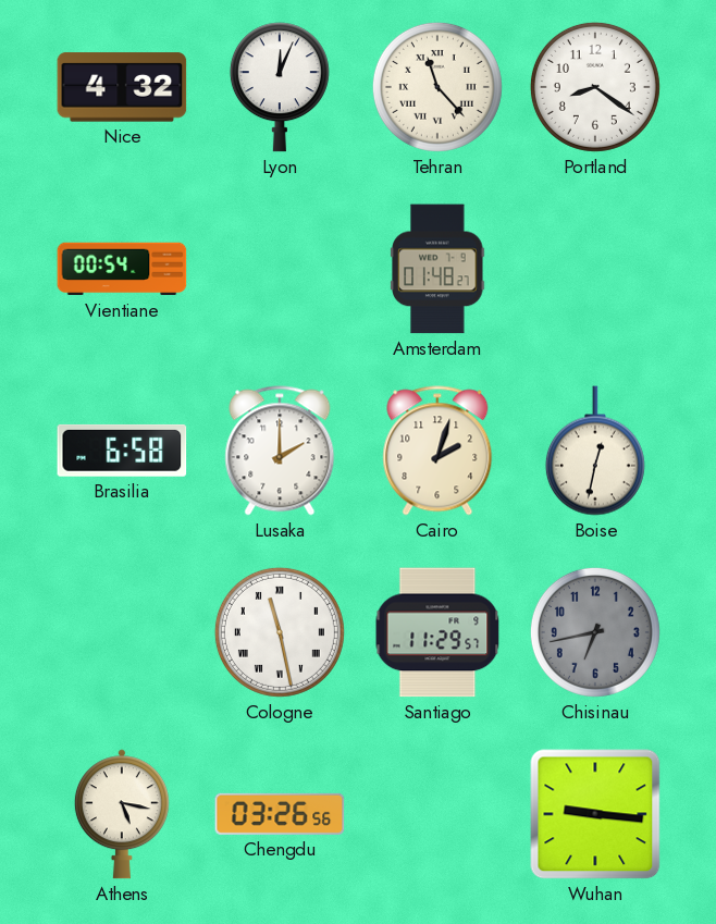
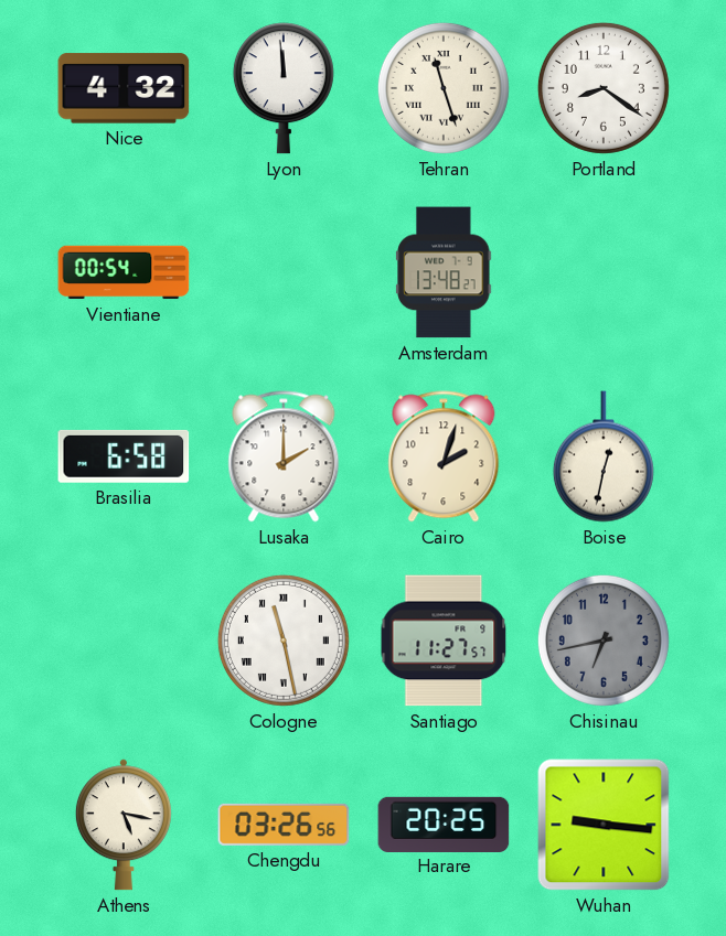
Lyon: 12:04 -> 11:59
Tehran: 11:23 -> 11:27
Amsterdam: 01:48 -> 13:48
Santiago: 11:29 -> 11:27
Harare: none -> 20:25
